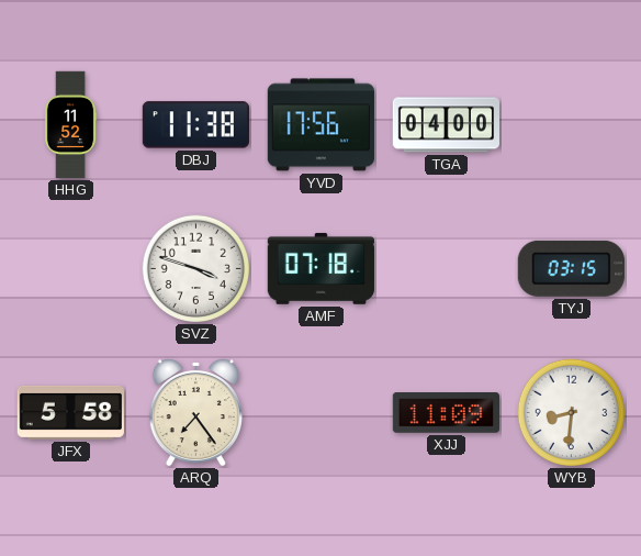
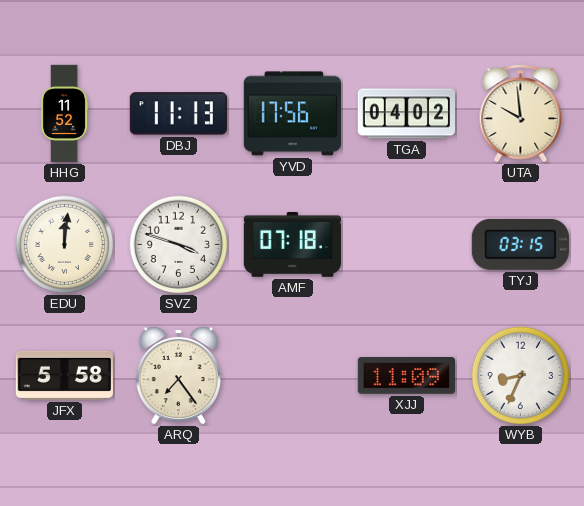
DBJ: 11:38 -> 11:13
TGA: 04:00 -> 04:02
UTA: none -> 9:59
EDU: none -> 12:01
WYB: 8:31 -> 8:34
